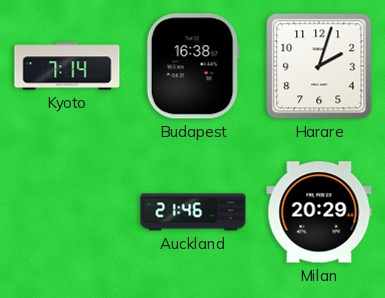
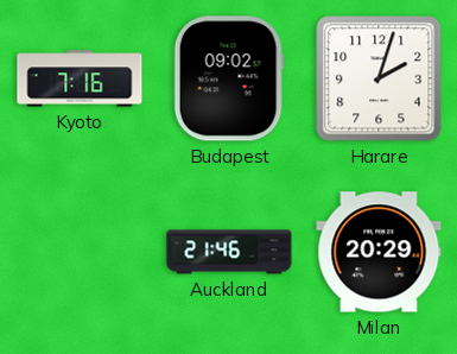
Kyoto: 7:14 -> 7:16
Budapest: 16:38 -> 09:02
